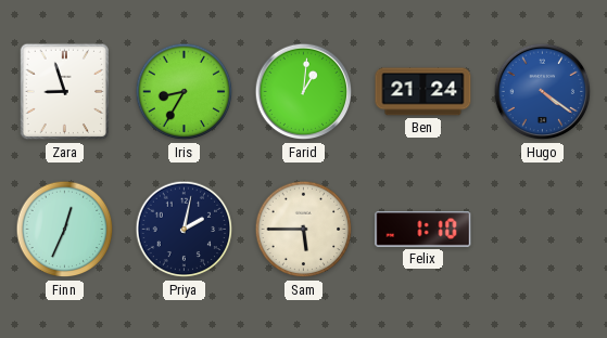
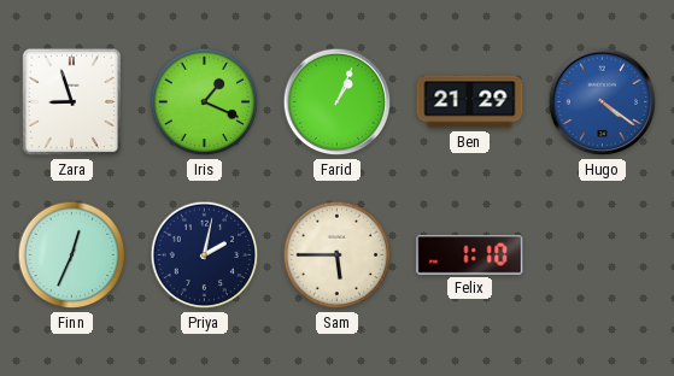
Iris: 8:35 -> 1:19
Farid: 1:01 -> 1:04
Ben: 21:24 -> 21:29
